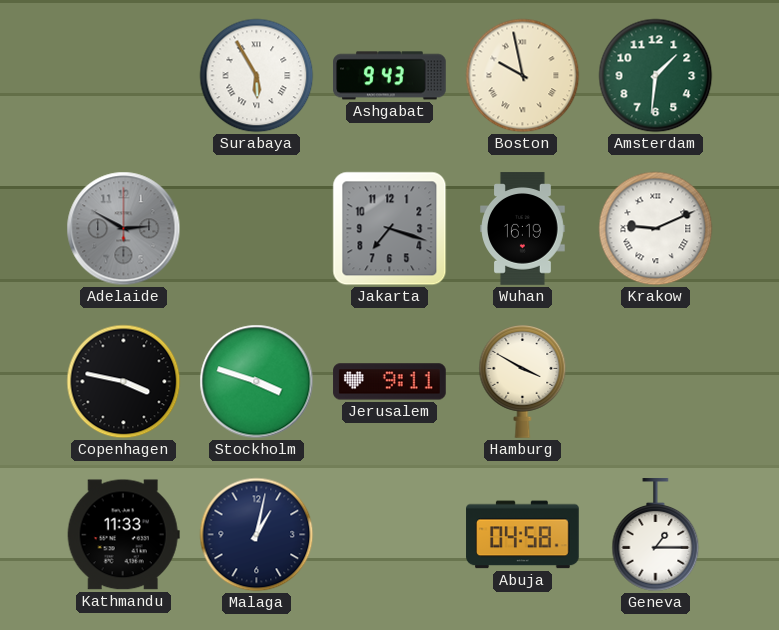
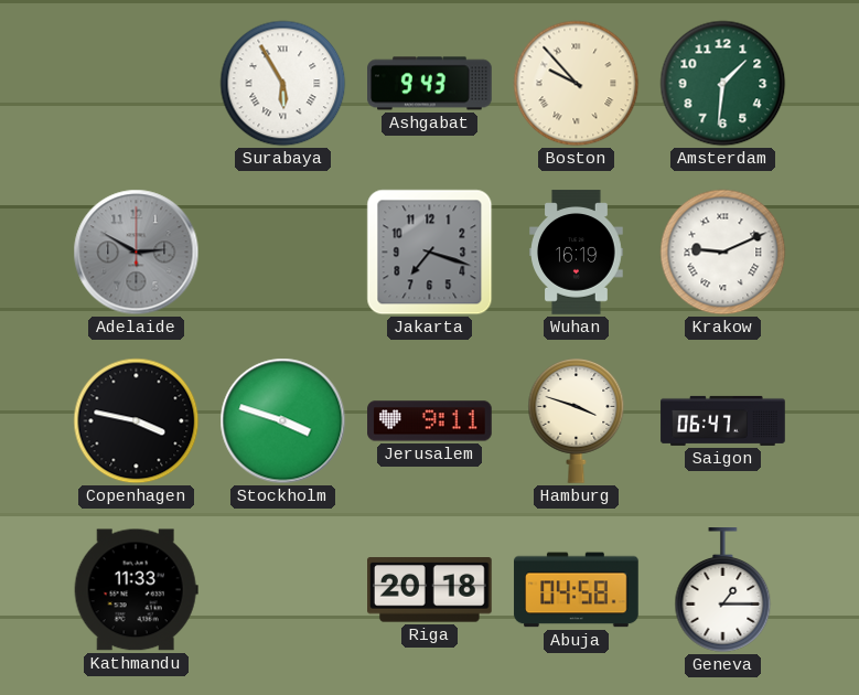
Boston: 9:58 -> 9:53
Hamburg: 3:50 -> 3:48
Saigon: none -> 06:47
Malaga: 1:02 -> none
Riga: none -> 20:18
